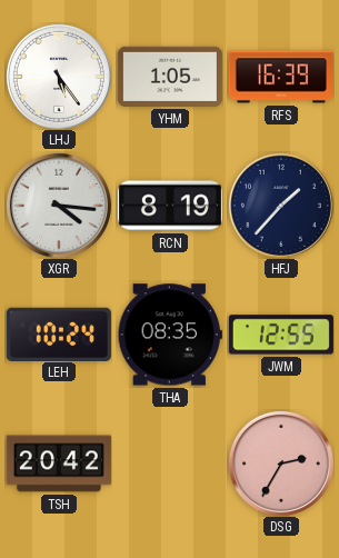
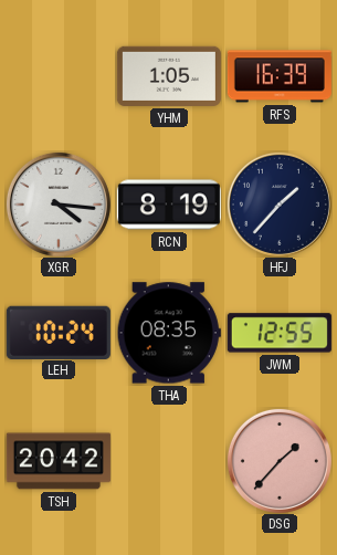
LHJ: 5:24 -> none
DSG: 2:35 -> 1:37
